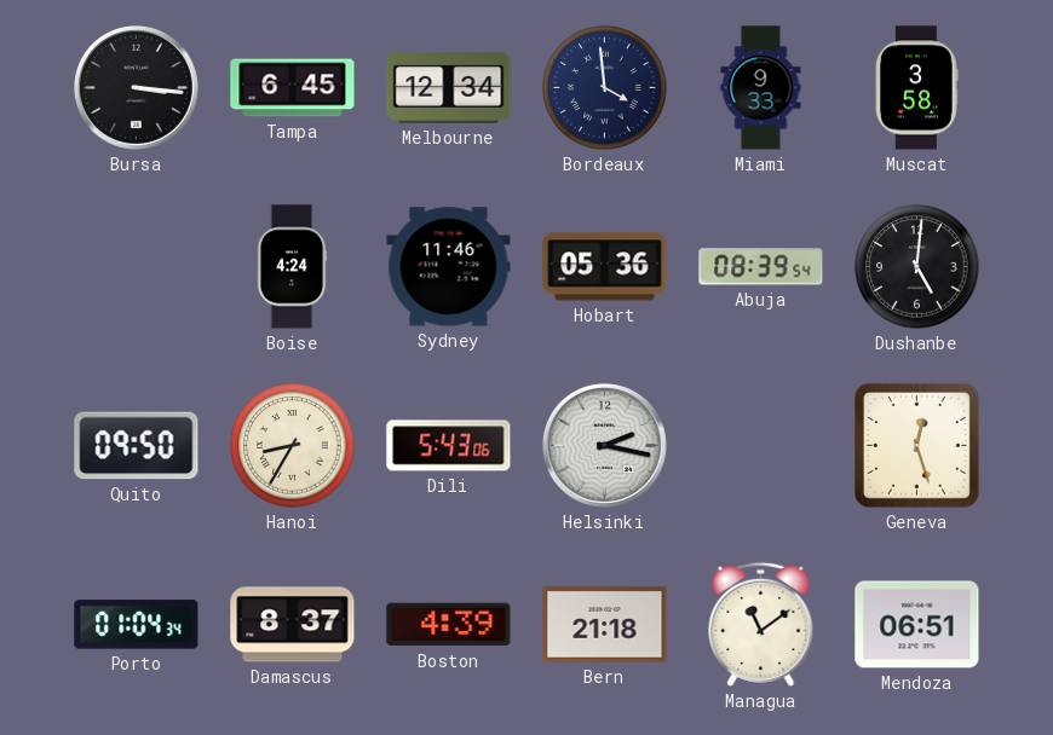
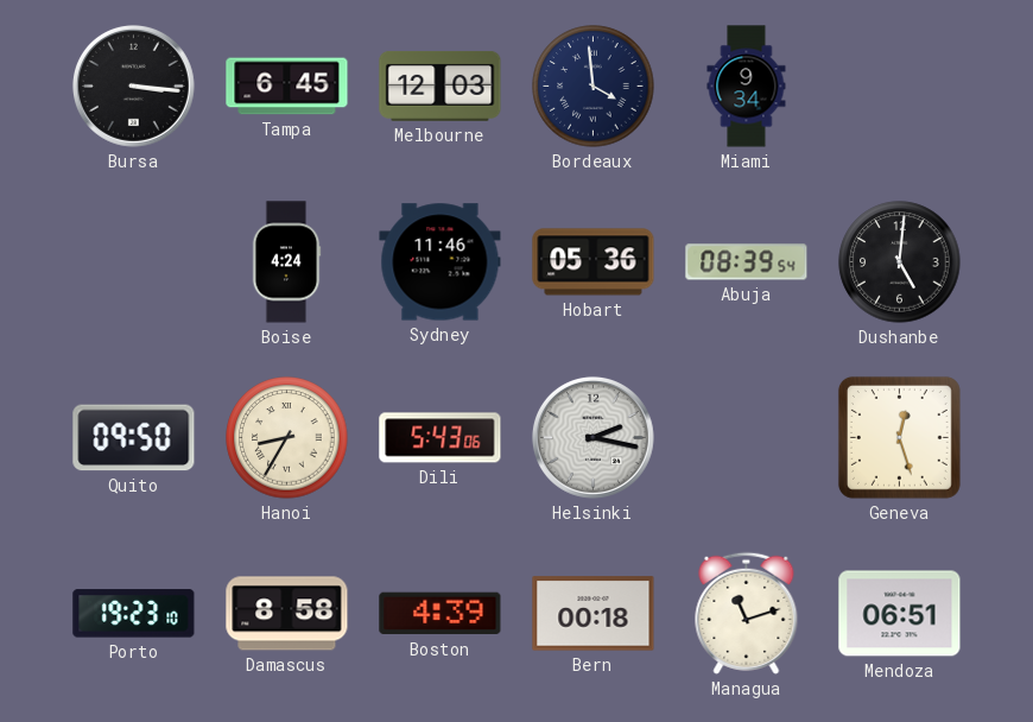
Melbourne: 12:34 -> 12:03
Miami: 9:33 -> 9:34
Muscat: 3:58 -> none
Porto: 01:04 -> 19:23
Damascus: 8:37 -> 8:58
Bern: 21:18 -> 00:18
Managua: 11:09 -> 11:12
